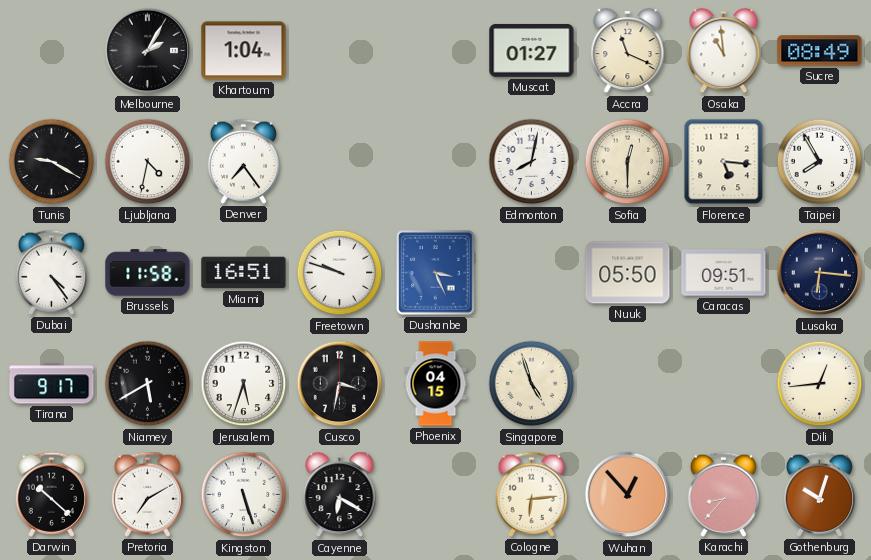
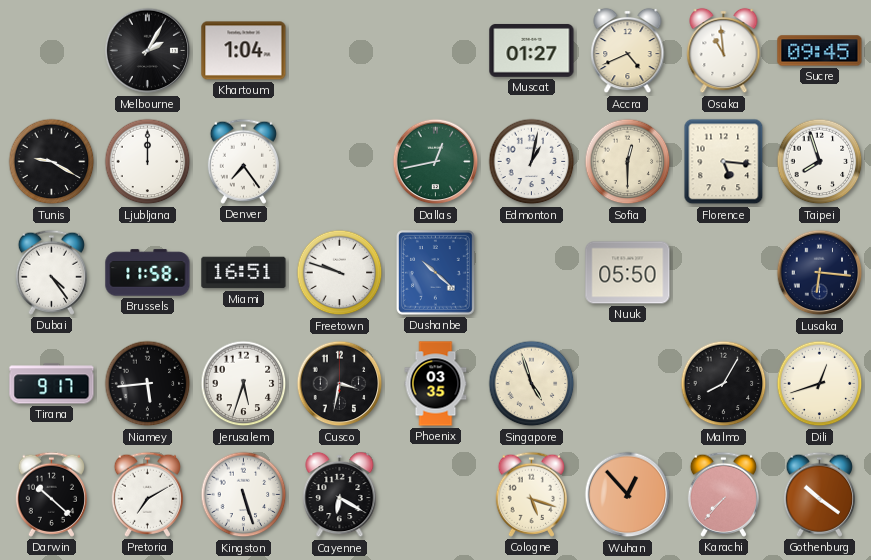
Accra: 11:19 -> 4:41
Sucre: 08:49 -> 09:45
Ljubljana: 4:32 -> 12:00
Dallas: none -> 12:43
Edmonton: 8:02 -> 1:02
Taipei: 7:55 -> 7:57
Dushanbe: 3:26 -> 10:22
Caracas: 09:51 -> none
Niamey: 5:40 -> 5:44
Phoenix: 04:15 -> 03:35
Malmo: none -> 8:05
Dili: 12:44 -> 12:42
Cologne: 6:14 -> 5:18
Karachi: 8:37 -> 7:37
Gothenburg: 10:03 -> 10:21
